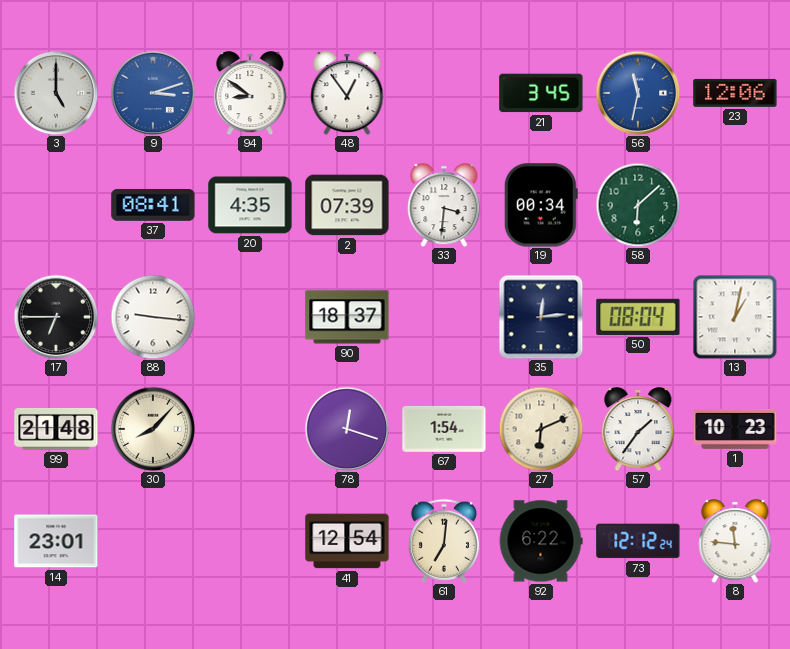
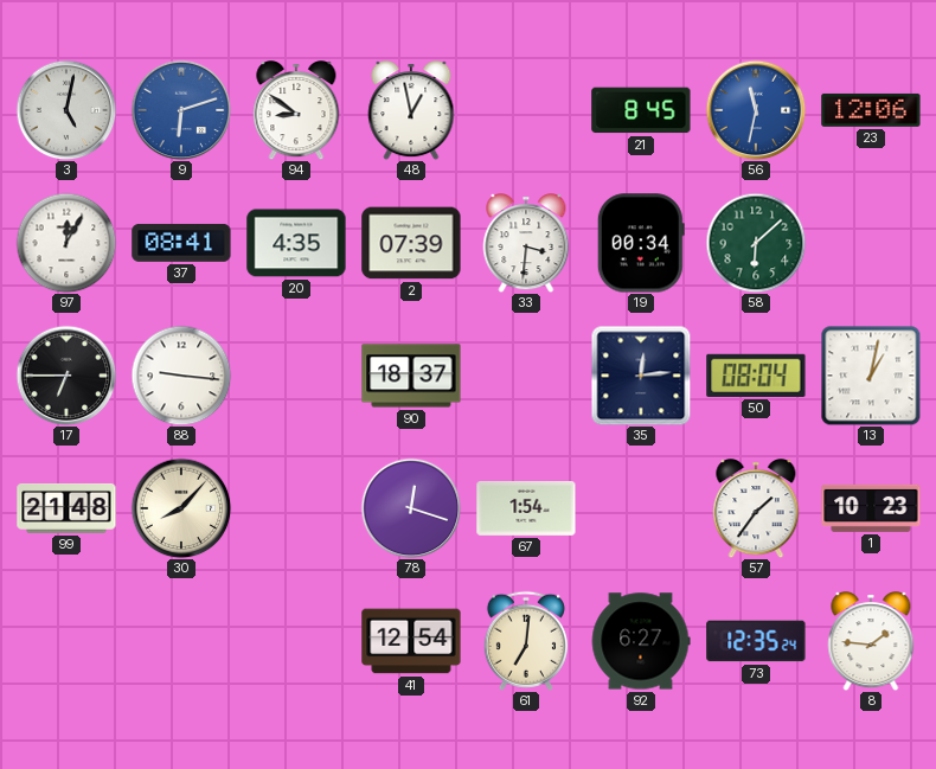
3: 5:00 -> 5:02
9: 3:12 -> 6:12
48: 12:54 -> 12:58
21: 3:45 -> 8:45
97: none -> 12:05
27: 6:11 -> none
14: 23:01 -> none
92: 6:22 -> 6:27
73: 12:12 -> 12:35
8: 11:46 -> 1:46
